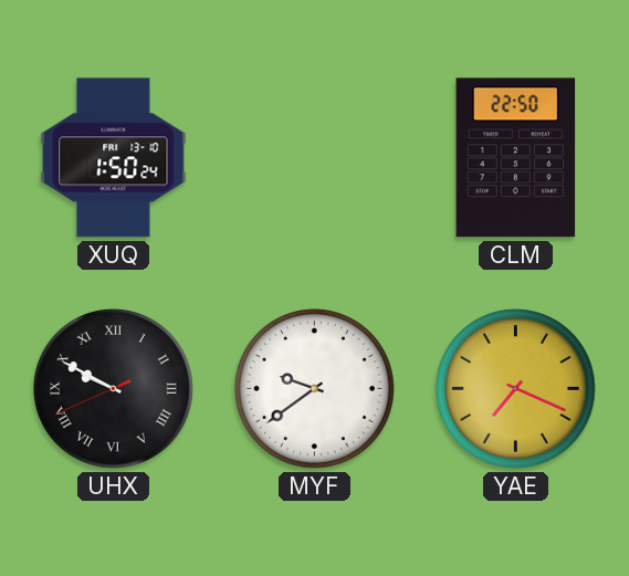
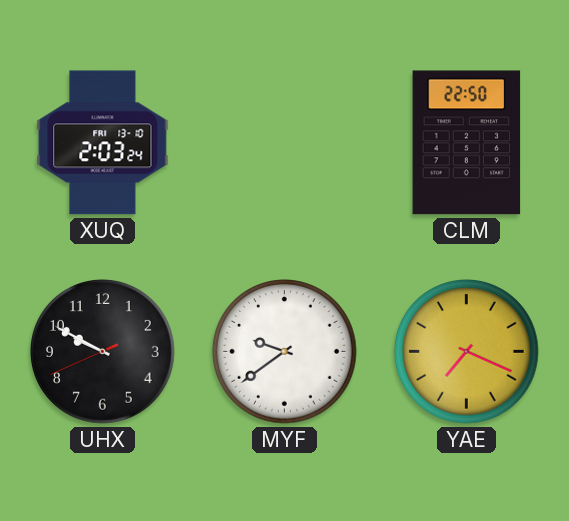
XUQ: 1:50 -> 2:03
UHX numerals: Roman -> Arabic
